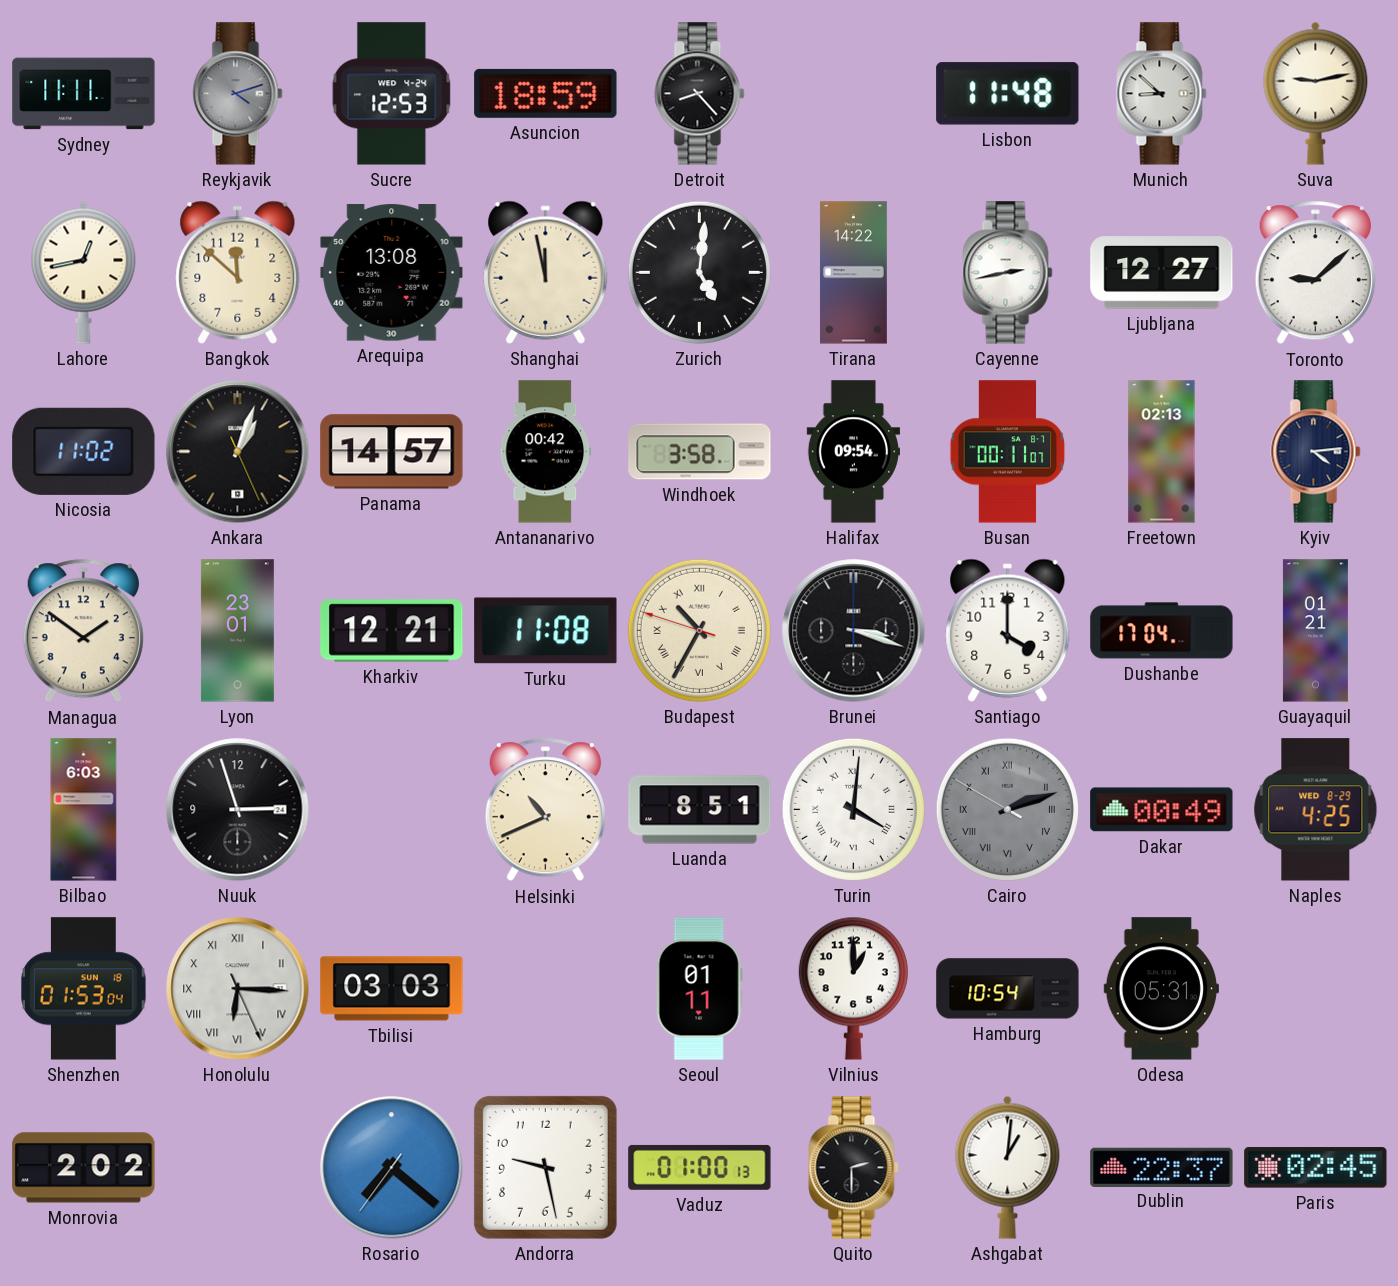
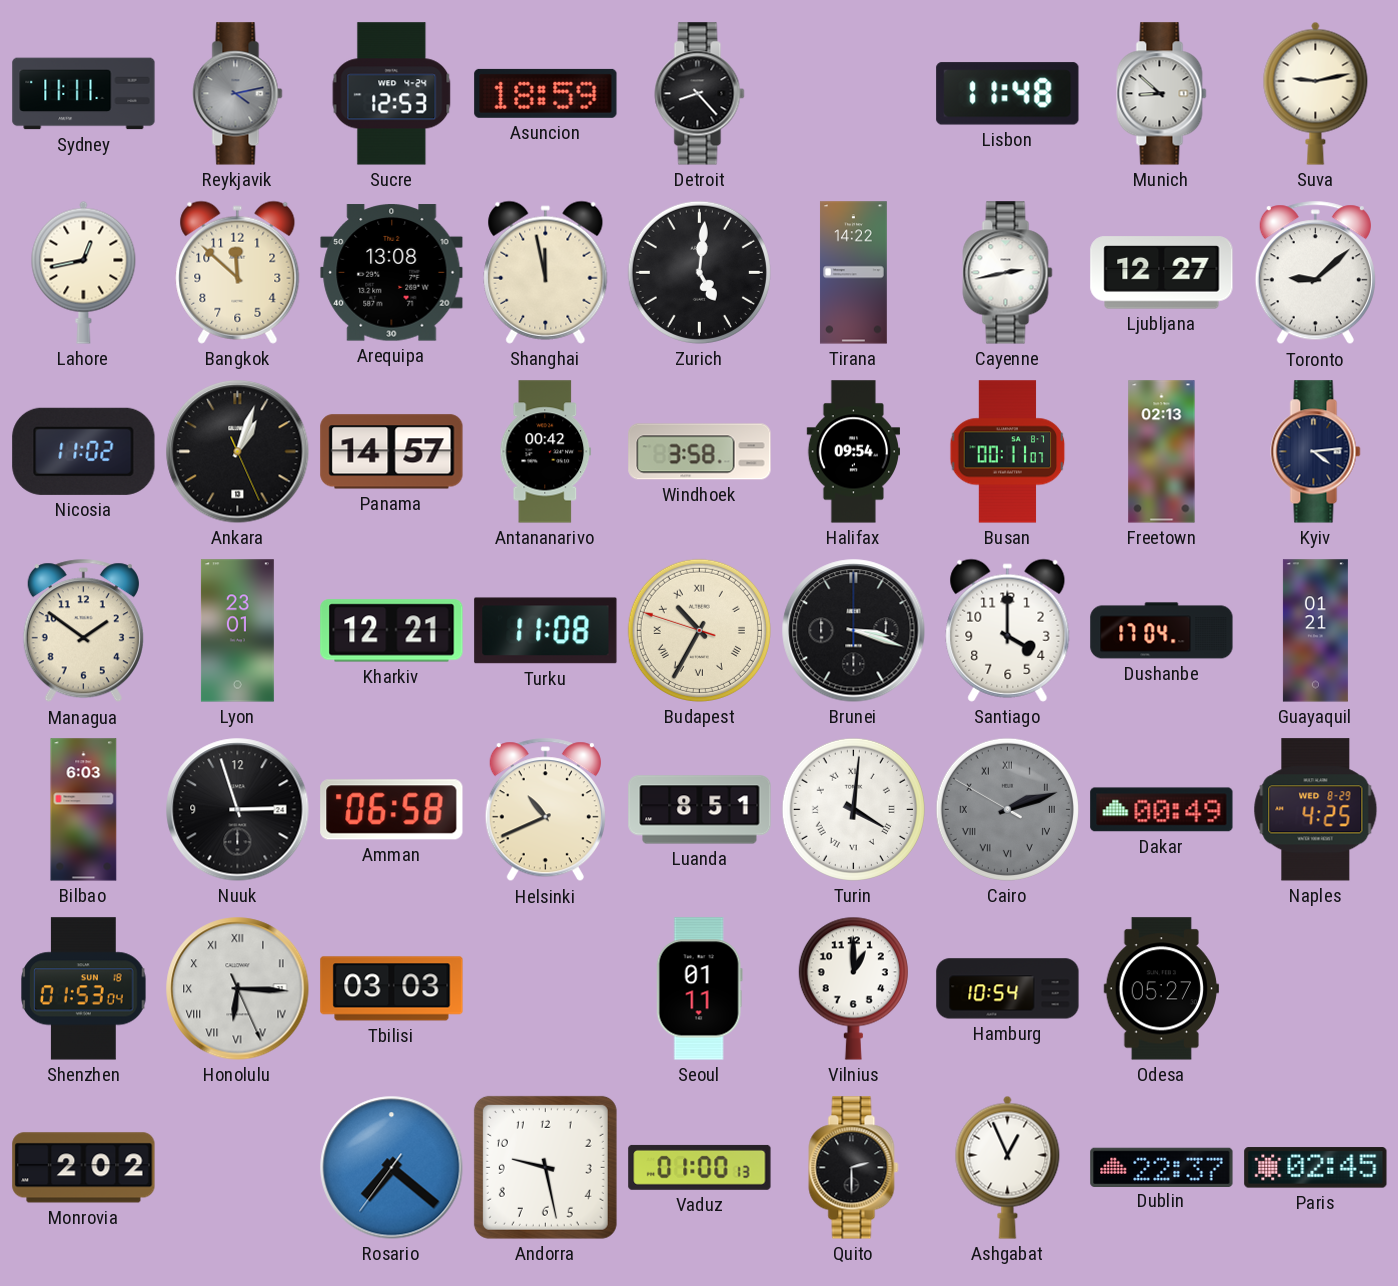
Reykjavik: 4:12 -> 4:13
Amman: none -> 06:58
Odesa: 05:31 -> 05:27
Ashgabat: 1:01 -> 12:56
